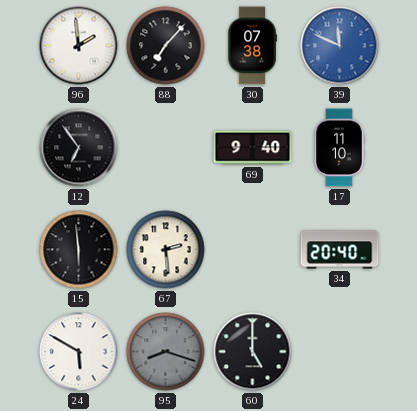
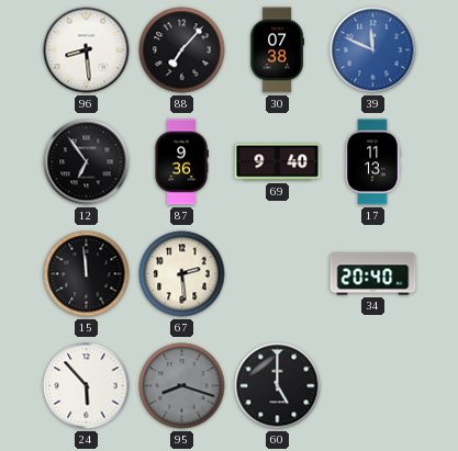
96: 1:59 -> 8:29
87: none -> 9:36
17: 11:10 -> 11:13
15: 5:59 -> 11:59
24: 5:50 -> 5:53
